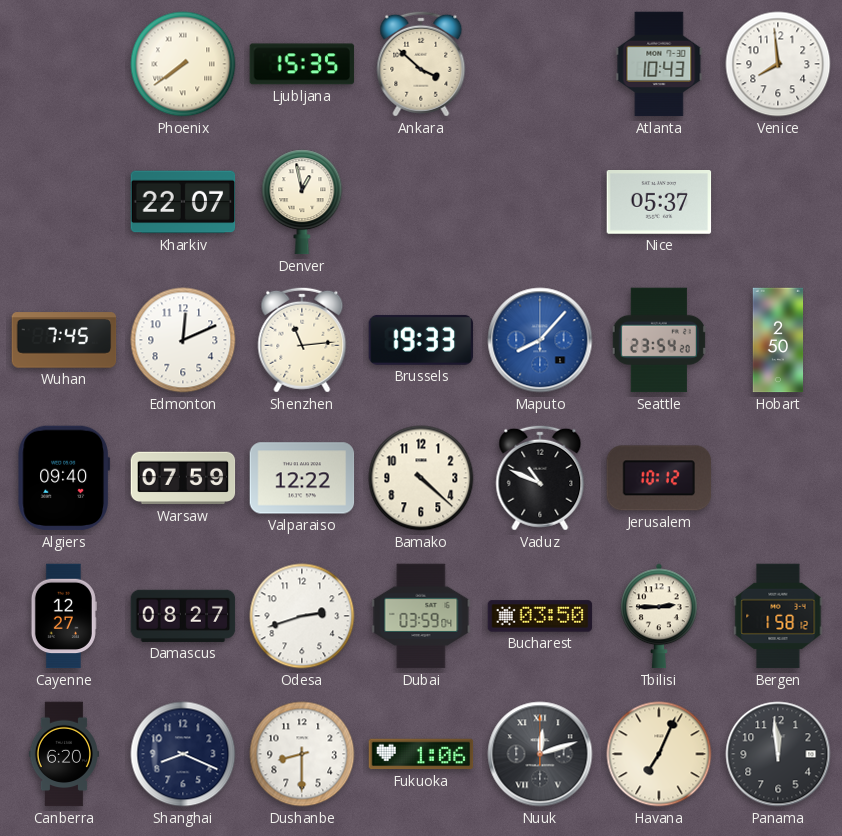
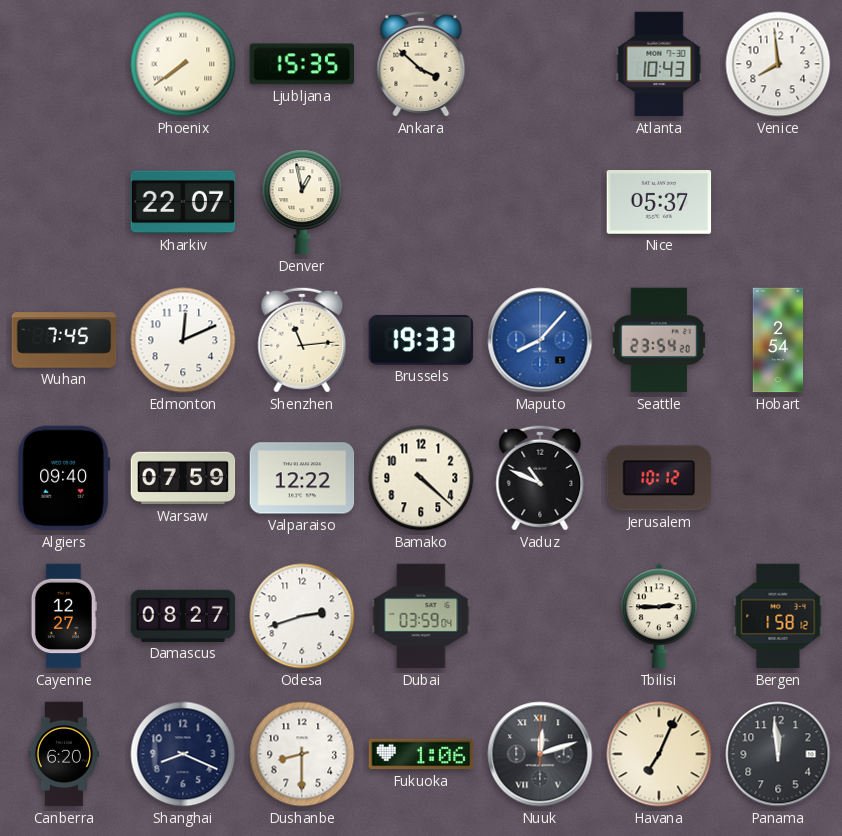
Hobart: 2:50 -> 2:54
Bucharest: 03:50 -> none
